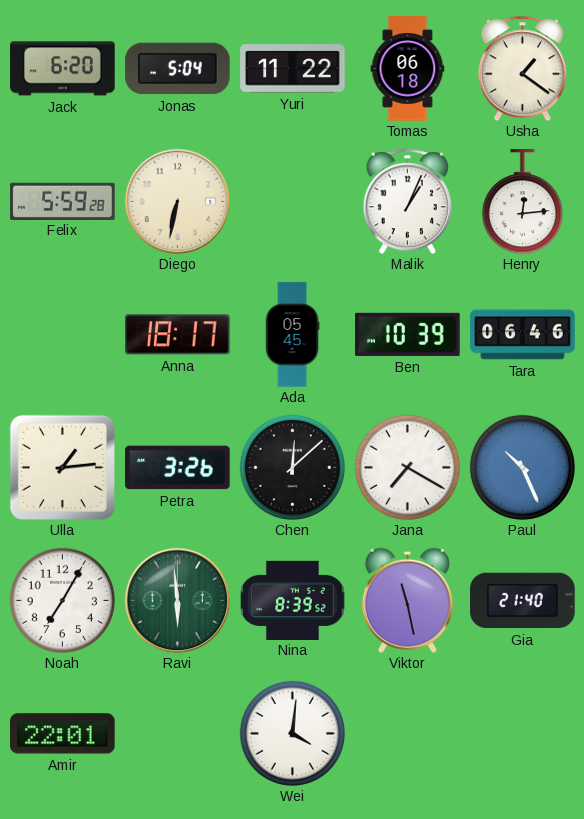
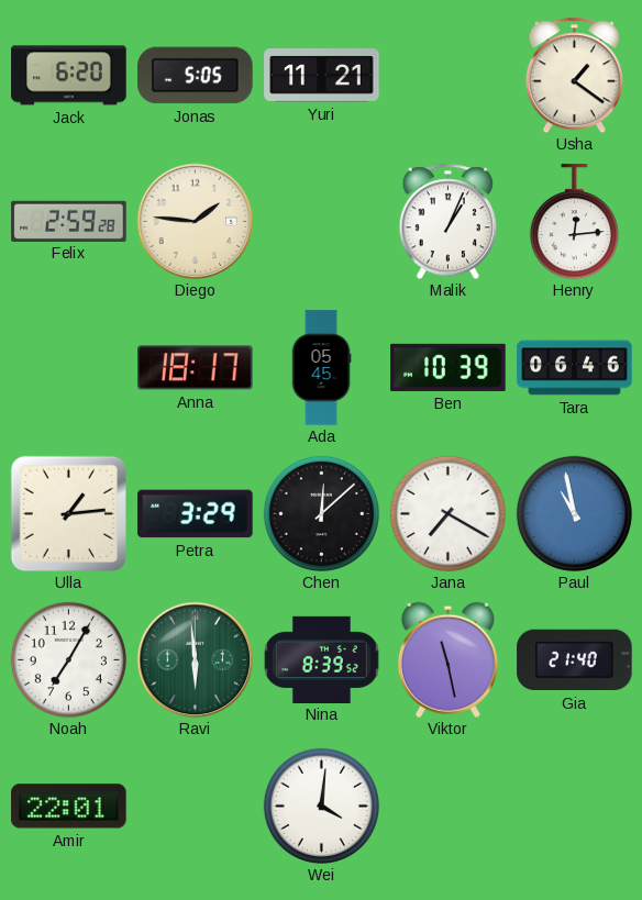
Jonas: 5:04 -> 5:05
Yuri: 11:22 -> 11:21
Tomas: 06:18 -> none
Felix: 5:59 -> 2:59
Diego: 6:32 -> 1:46
Petra: 3:26 -> 3:29
Paul: 10:26 -> 10:58
